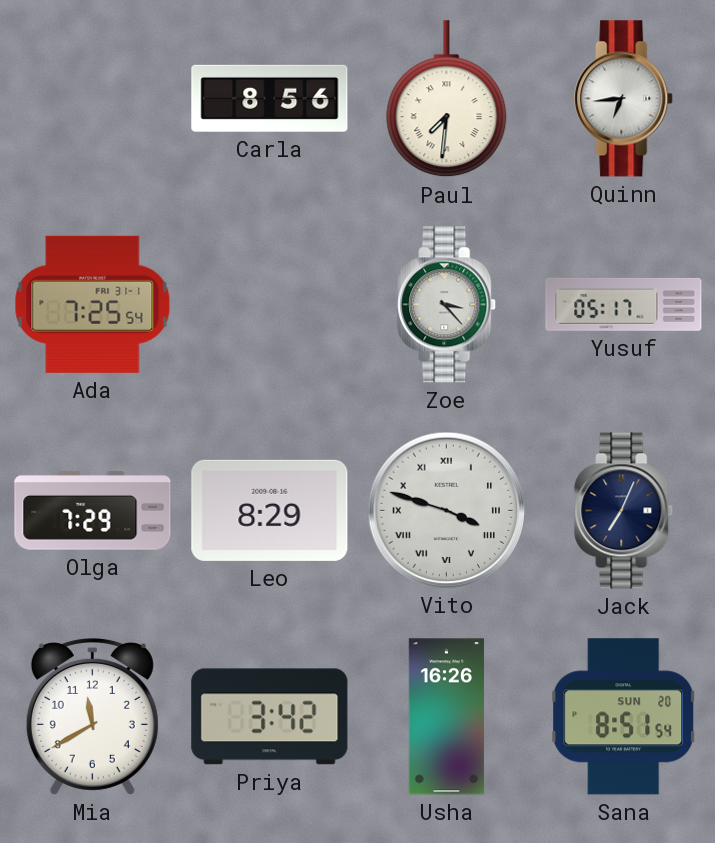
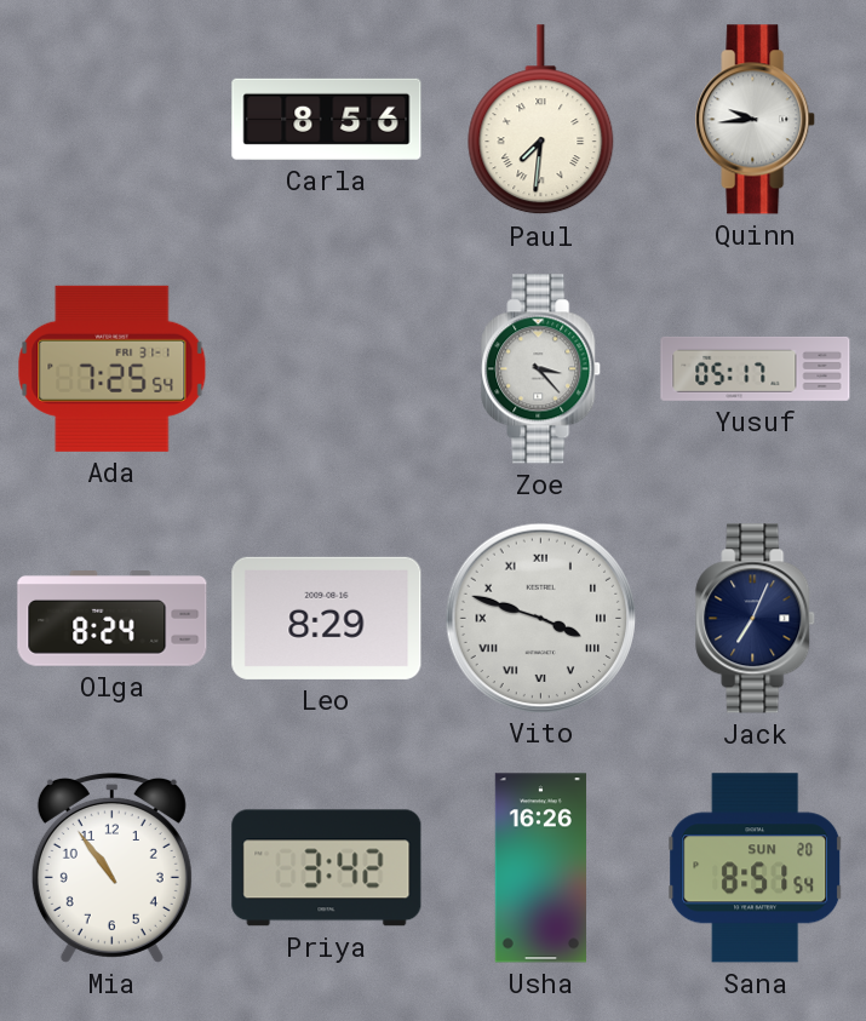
Quinn: 6:44 -> 9:44
Olga: 7:29 -> 8:24
Mia: 11:40 -> 10:54
